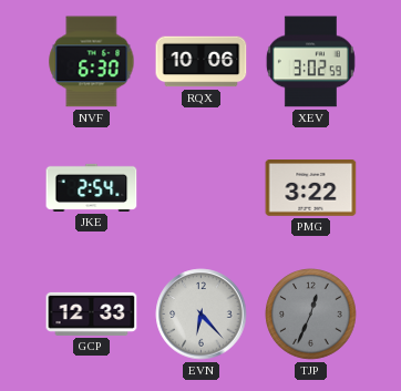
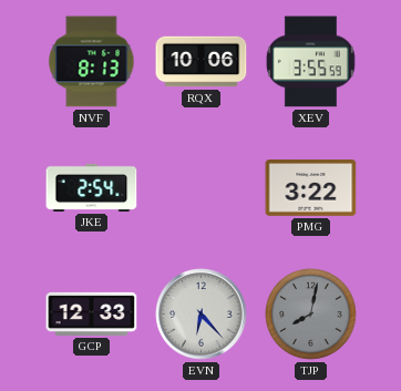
NVF: 6:30 -> 8:13
XEV: 3:02 -> 3:55
TJP: 12:34 -> 8:02
